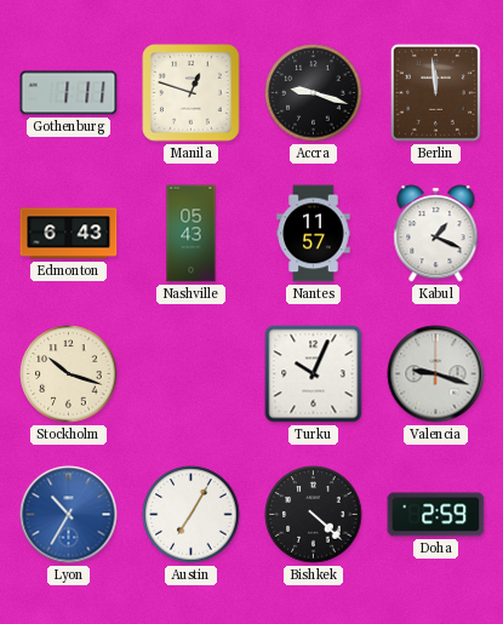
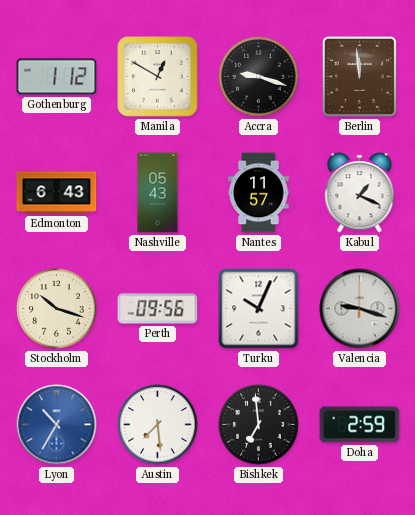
Gothenburg: 1:11 -> 1:12
Manila: 12:48 -> 12:50
Perth: none -> 09:56
Austin: 7:05 -> 7:29
Bishkek: 4:22 -> 6:59
